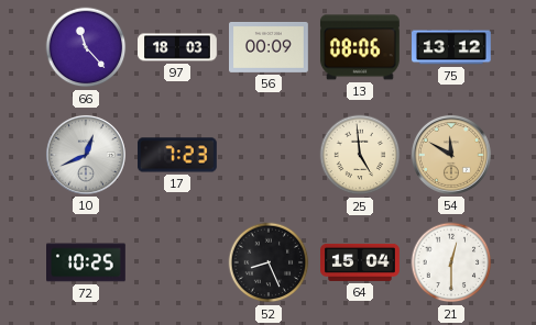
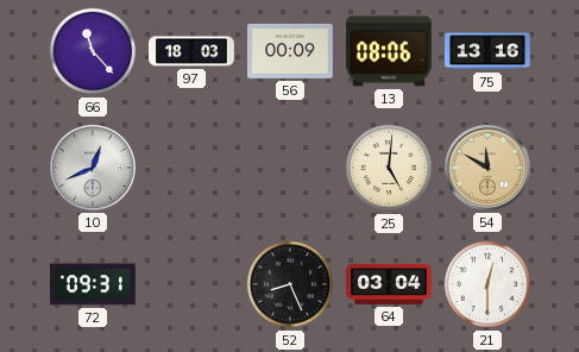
75: 13:12 -> 13:16
17: 7:23 -> none
25: 4:59 -> 5:01
72: 10:25 -> 09:31
64: 15:04 -> 03:04
